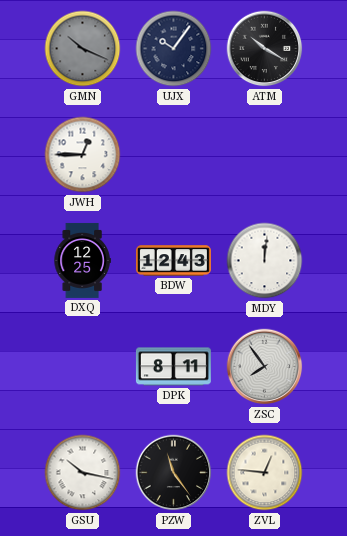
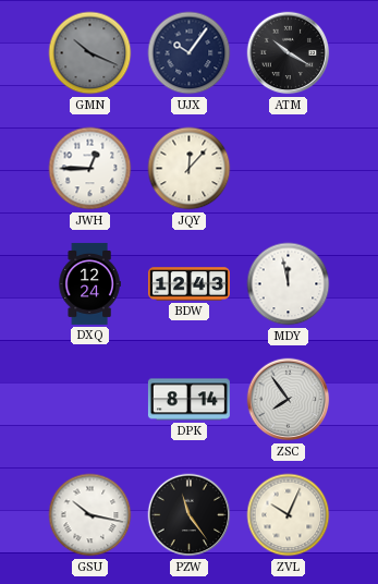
JQY: none -> 12:07
DXQ: 12:25 -> 12:24
MDY: 12:01 -> 11:58
DPK: 8:11 -> 8:14
ZVL: 12:46 -> 10:04
